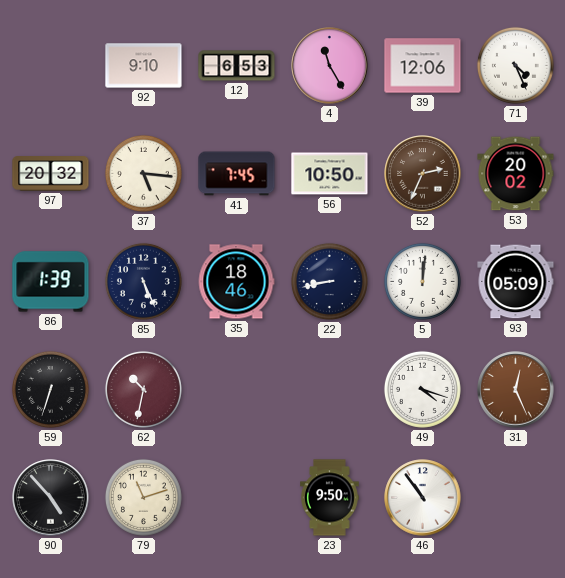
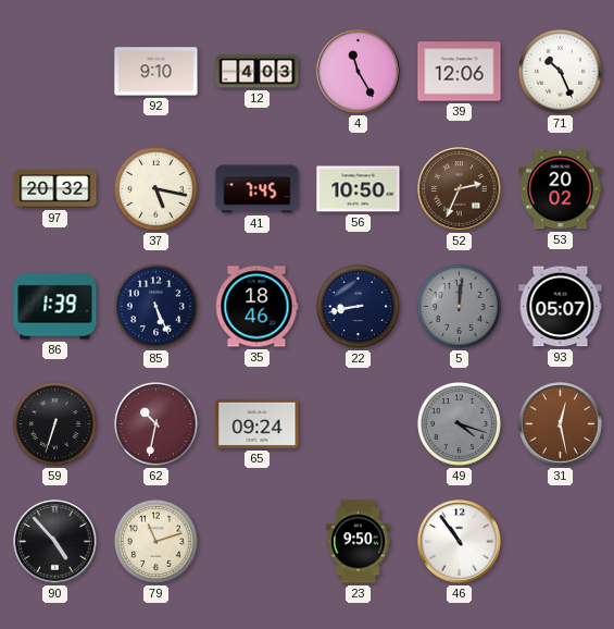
12: 6:53 -> 4:03
71: 4:26 -> 10:26
37: 5:16 -> 5:17
5 dial: white -> grey
93: 05:09 -> 05:07
65: none -> 09:24
49 dial: white -> grey
31: 12:26 -> 12:28
